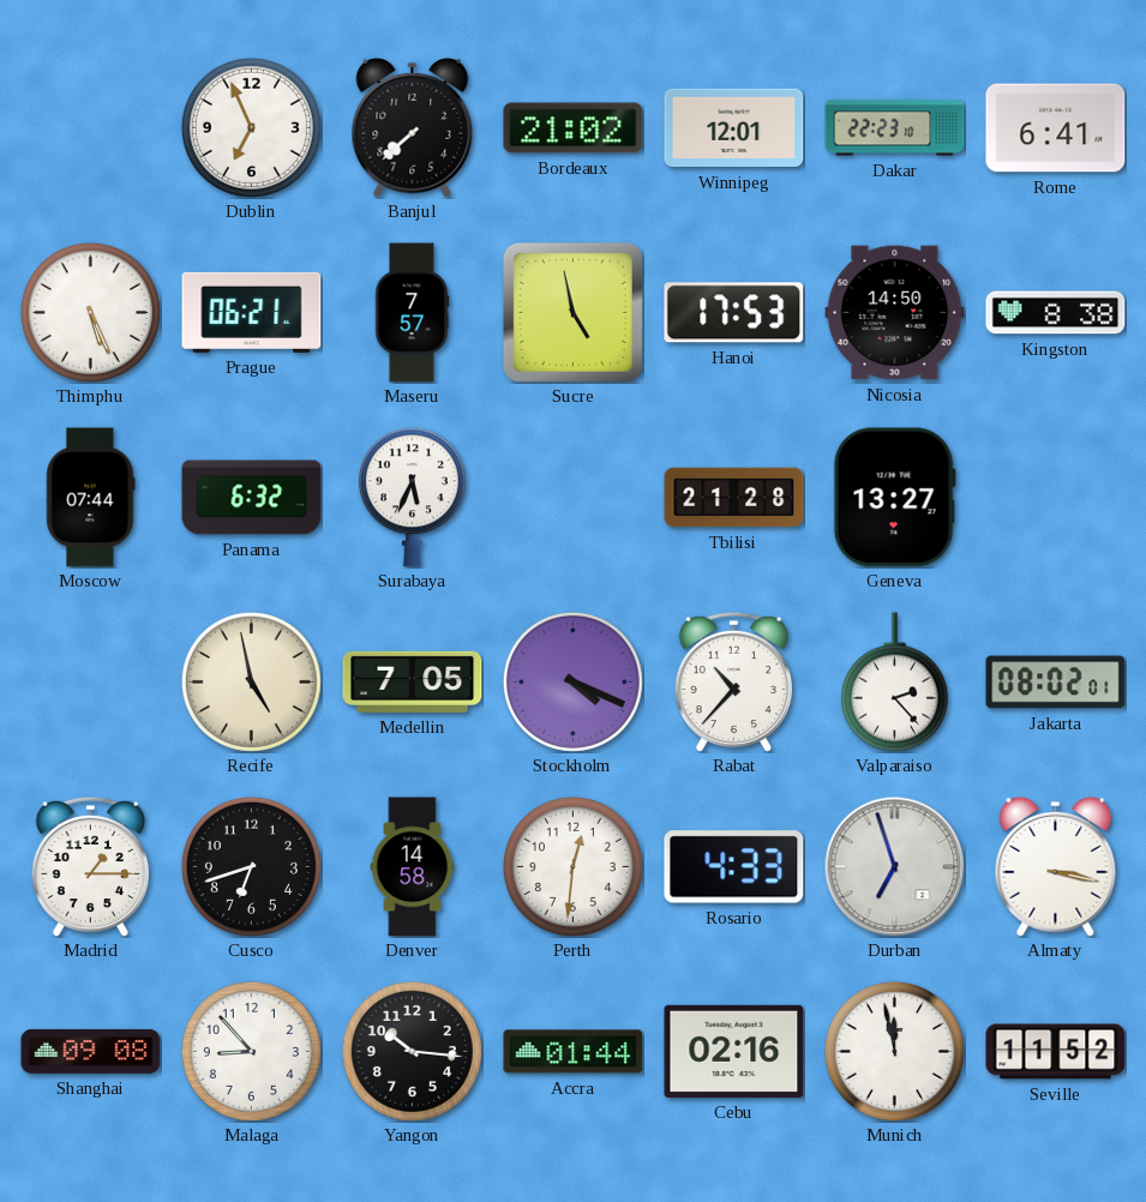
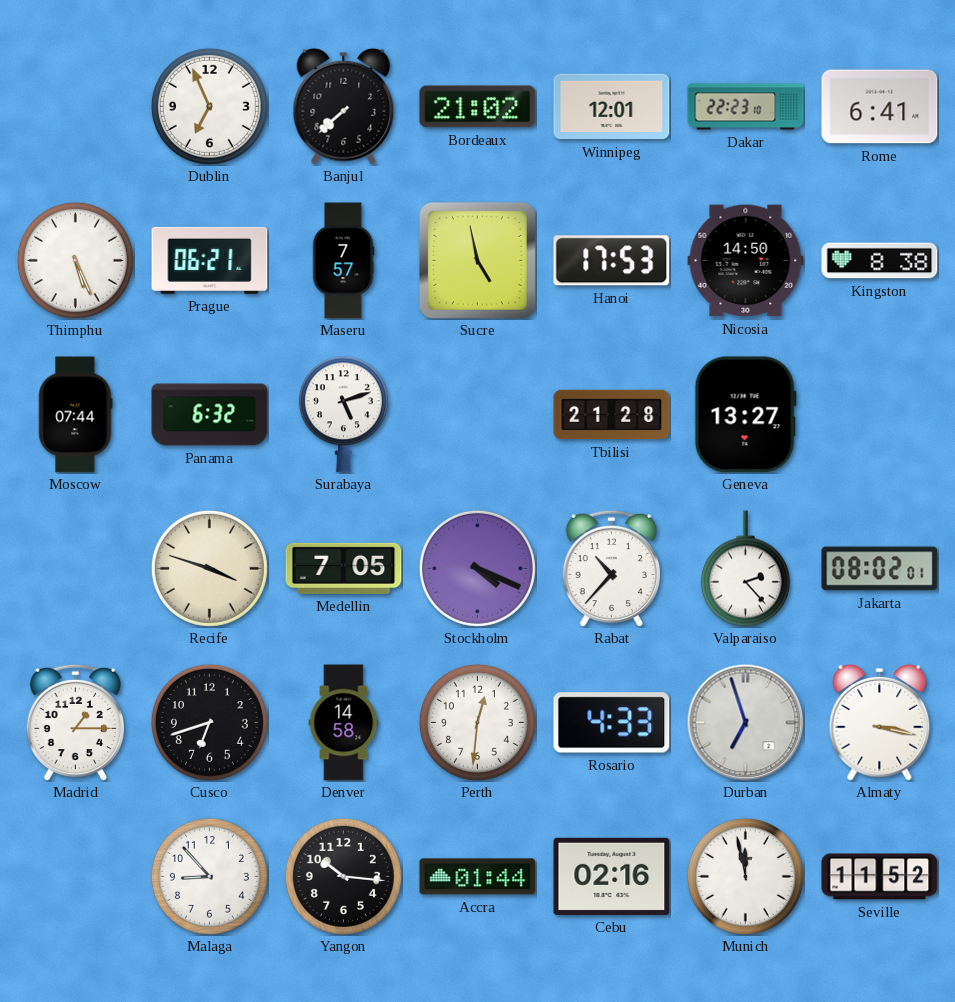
Surabaya: 5:34 -> 5:12
Recife: 4:58 -> 3:48
Shanghai: 09:08 -> none
